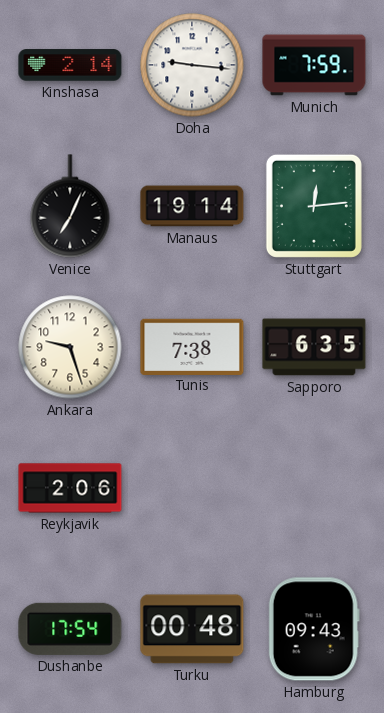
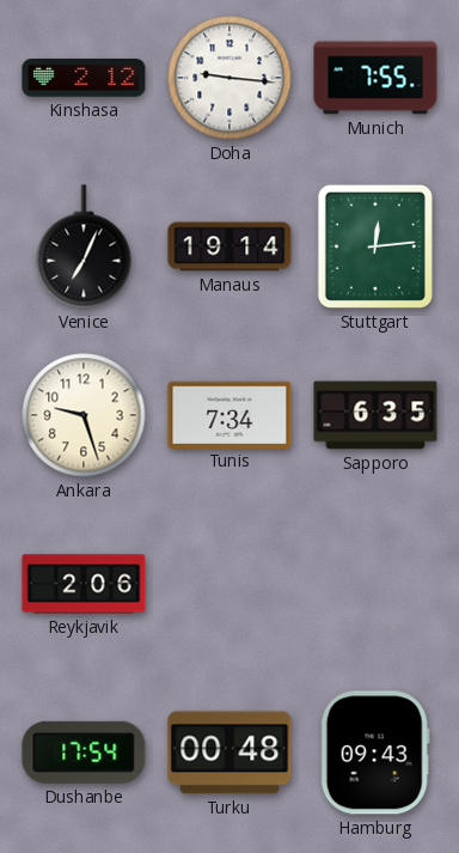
Kinshasa: 2:14 -> 2:12
Munich: 7:59 -> 7:55
Tunis: 7:38 -> 7:34
